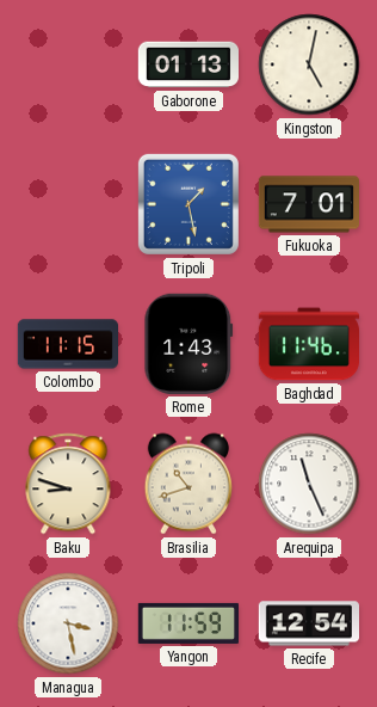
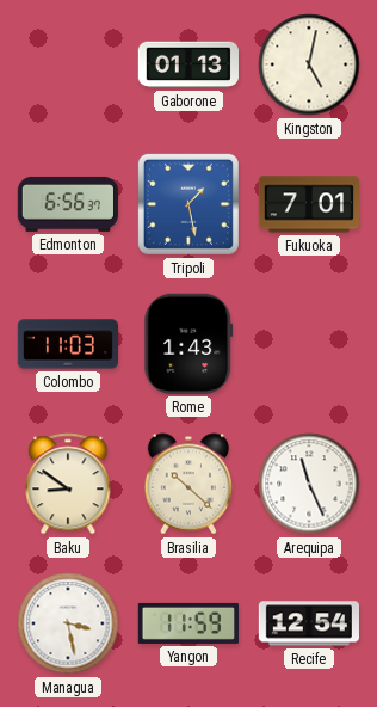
Edmonton: none -> 6:56
Colombo: 11:15 -> 11:03
Baghdad: 11:46 -> none
Baku: 8:48 -> 8:51
Brasilia: 10:42 -> 10:22
